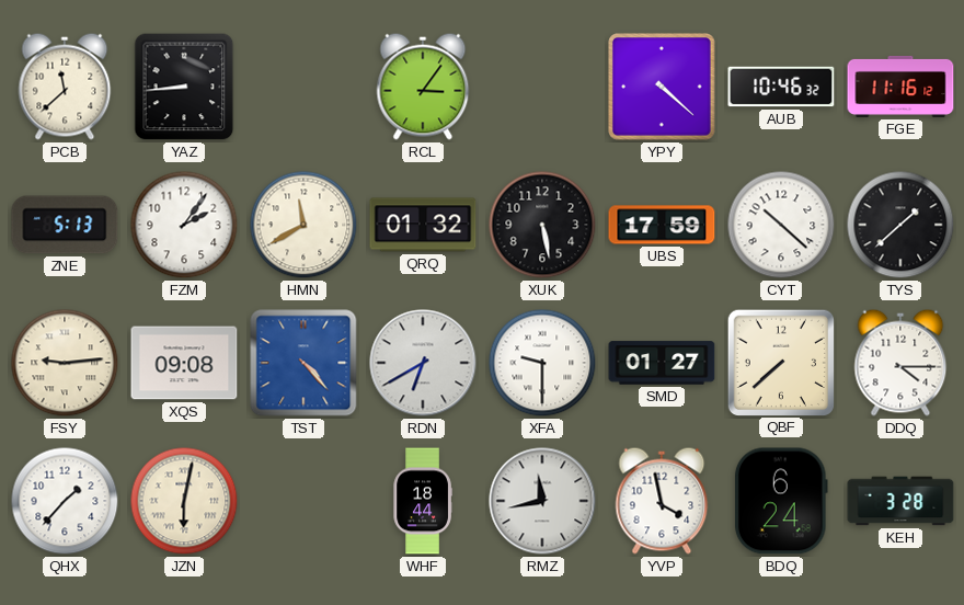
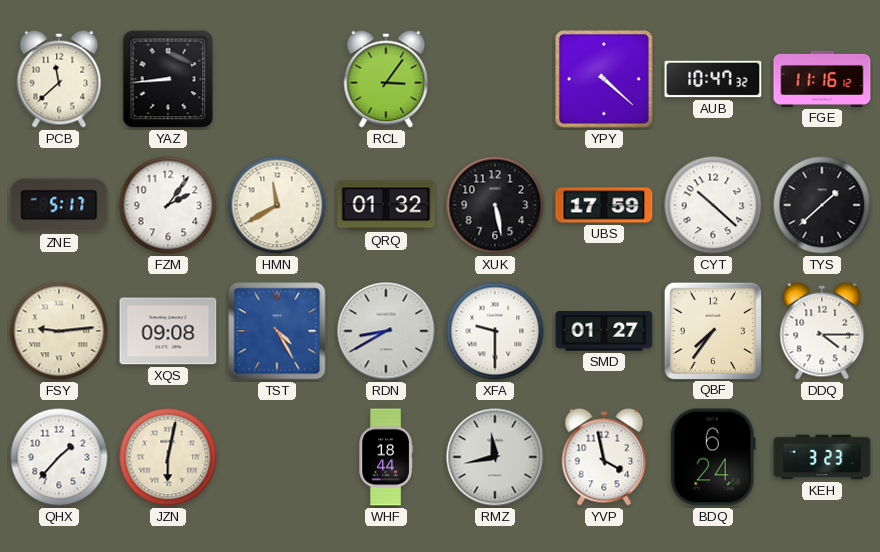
AUB: 10:46 -> 10:47
ZNE: 5:13 -> 5:17
TST: 4:23 -> 4:25
RDN: 6:40 -> 8:40
QBF: 7:38 -> 7:36
KEH: 3:28 -> 3:23
